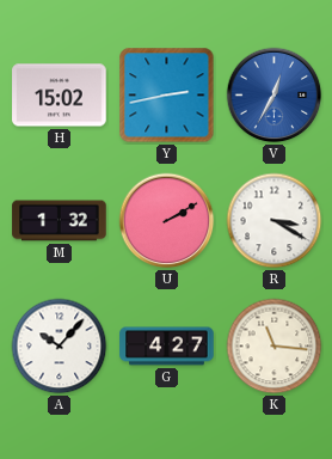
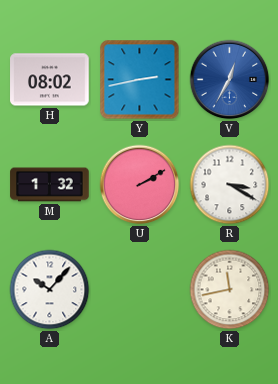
H: 15:02 -> 08:02
G: 4:27 -> none
K: 11:16 -> 11:43
